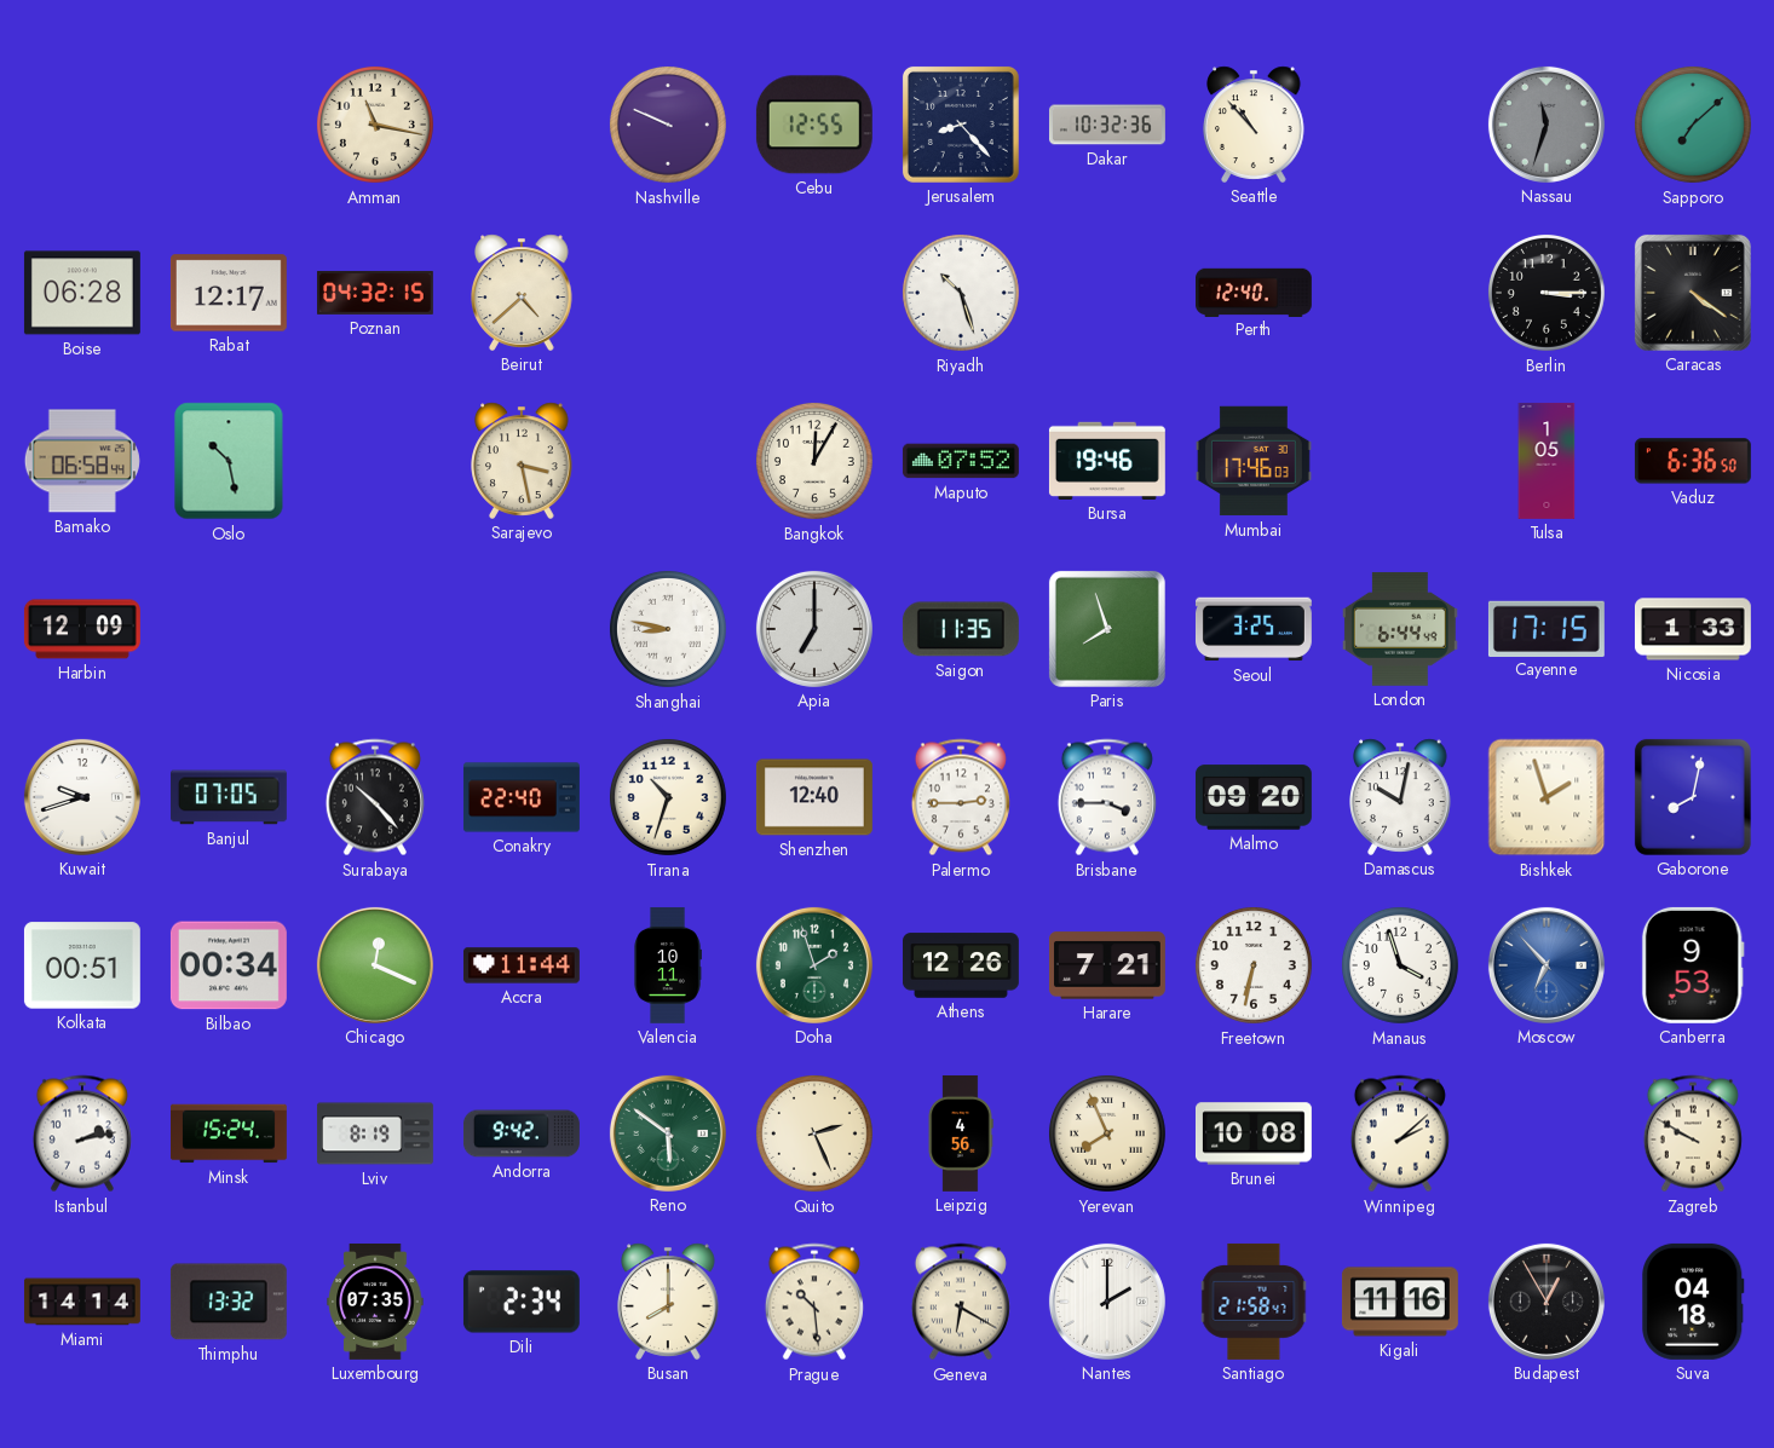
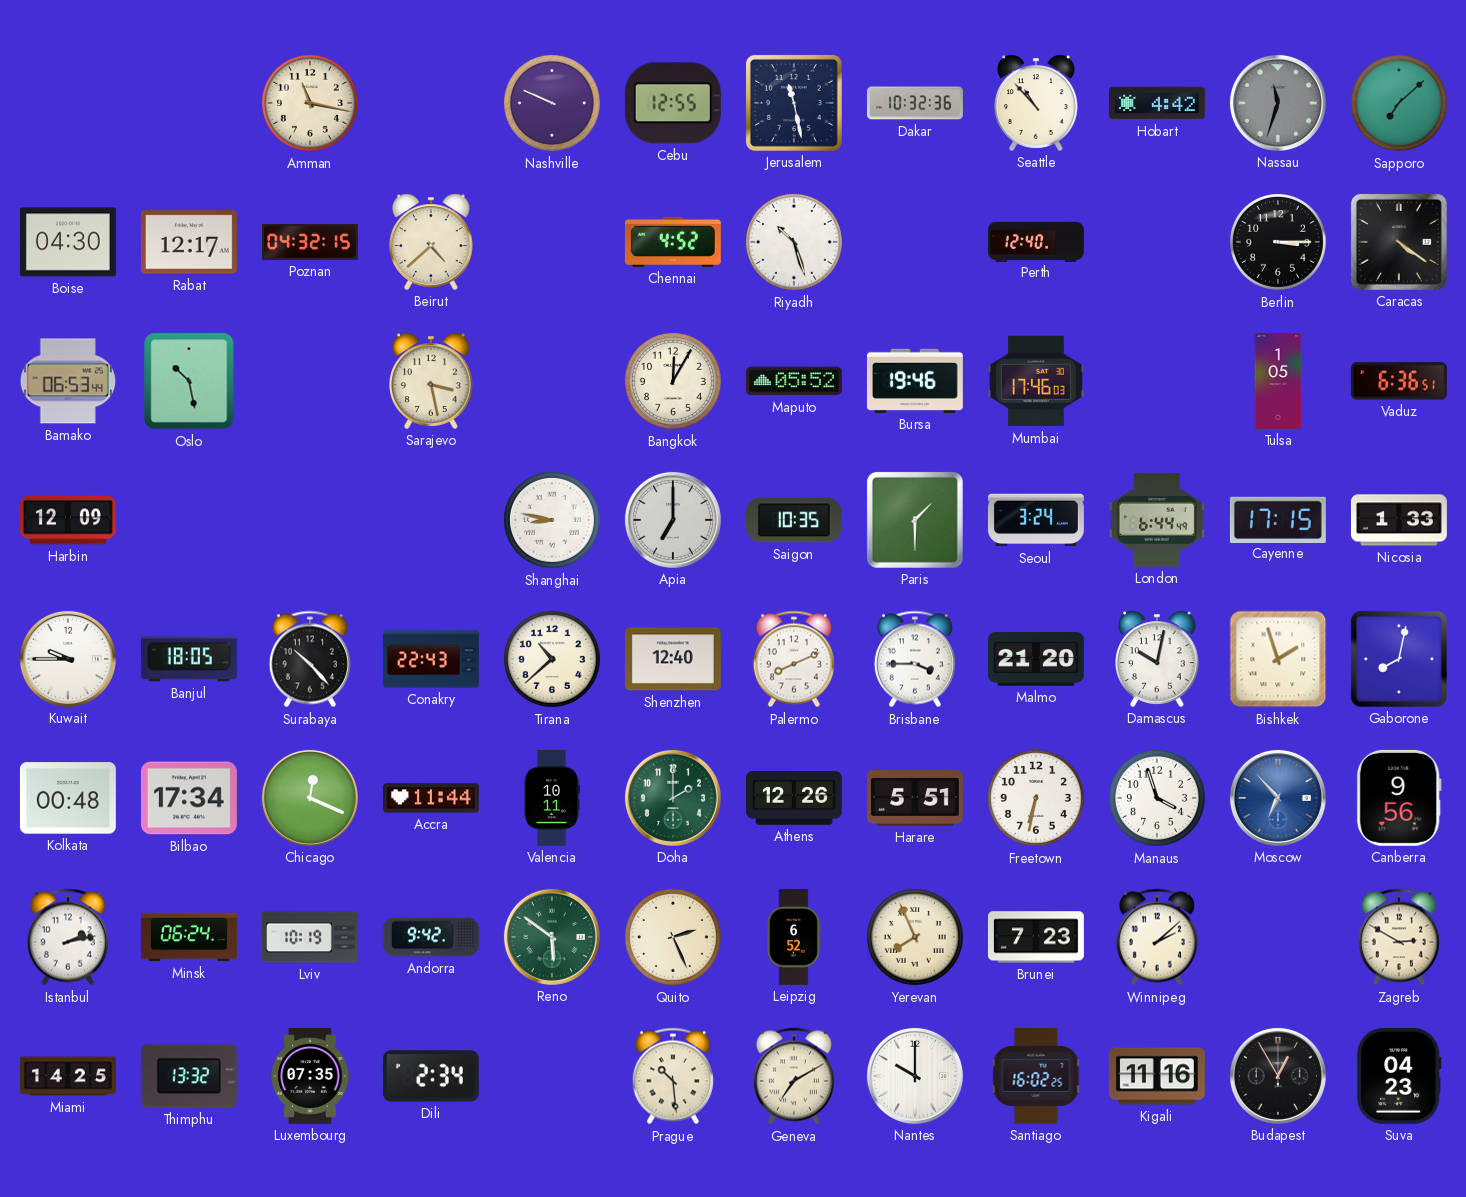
Jerusalem: 8:23 -> 11:28
Hobart: none -> 4:42
Boise: 06:28 -> 04:30
Chennai: none -> 4:52
Bamako: 06:58 -> 06:53
Maputo: 07:52 -> 05:52
Vaduz: 6:36:50 -> 6:36:51
Saigon: 11:35 -> 10:35
Paris: 7:57 -> 1:30
Seoul: 3:25 -> 3:24
Kuwait: 9:42 -> 9:45
Banjul: 07:05 -> 18:05
Conakry: 22:40 -> 22:43
Tirana: 10:33 -> 10:38
Palermo: 2:45 -> 8:11
Malmo: 09:20 -> 21:20
Kolkata: 00:51 -> 00:48
Bilbao: 00:34 -> 17:34
Doha: 1:57 -> 2:00
Harare: 7:21 -> 5:51
Canberra: 9:53 -> 9:56
Minsk: 15:24 -> 06:24
Lviv: 8:19 -> 10:19
Leipzig: 4:56 -> 6:52
Brunei: 10:08 -> 7:23
Zagreb: 9:50 -> 2:50
Miami: 14:14 -> 14:25
Busan: 8:00 -> none
Geneva: 6:20 -> 7:10
Nantes: 2:00 -> 10:00
Santiago: 21:58 -> 16:02
Suva: 04:18 -> 04:23
